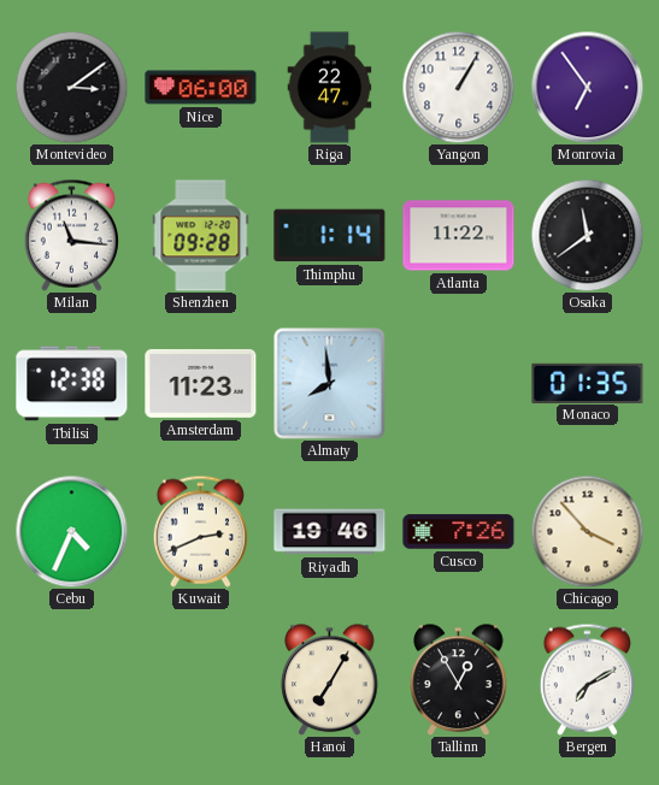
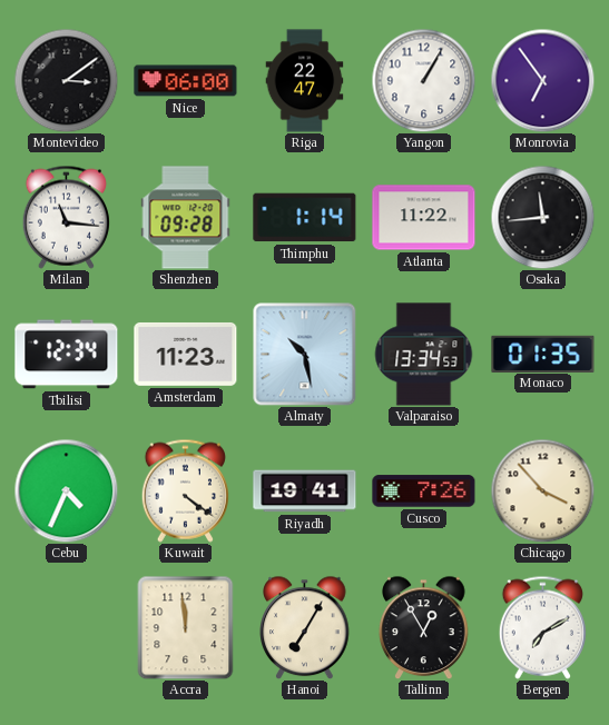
Osaka: 11:39 -> 11:44
Tbilisi: 12:38 -> 12:34
Almaty: 7:59 -> 10:28
Valparaiso: none -> 13:34
Kuwait: 2:41 -> 4:21
Riyadh: 19:46 -> 19:41
Accra: none -> 11:59
